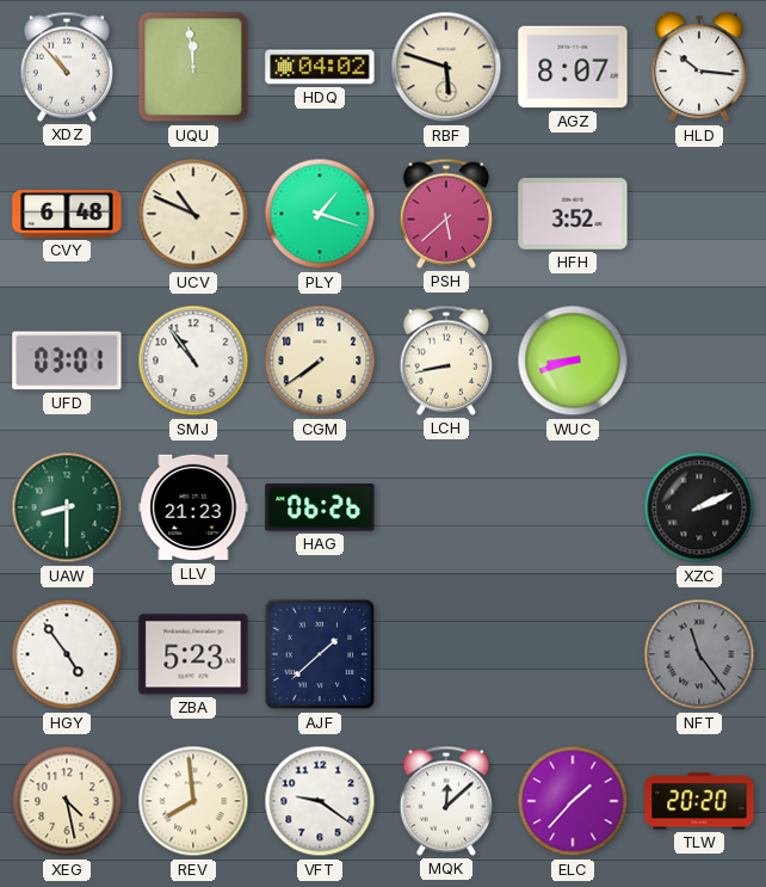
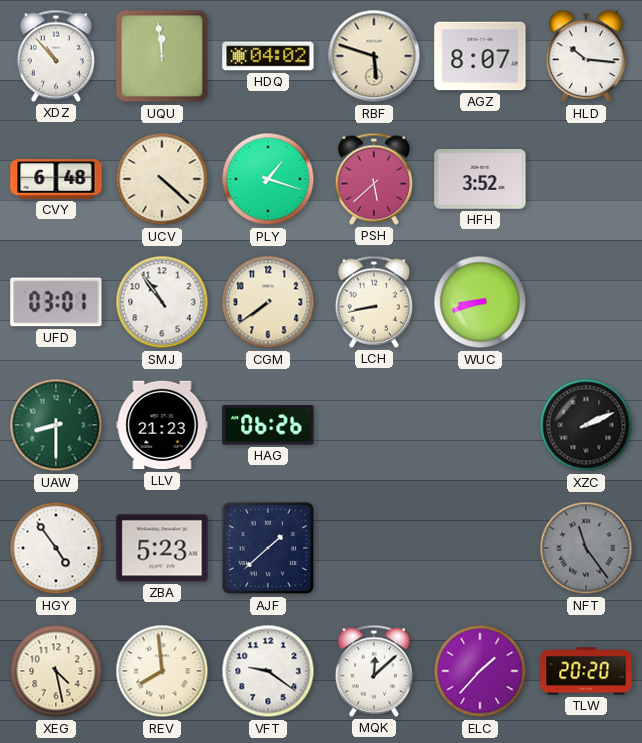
UCV: 10:49 -> 4:22
